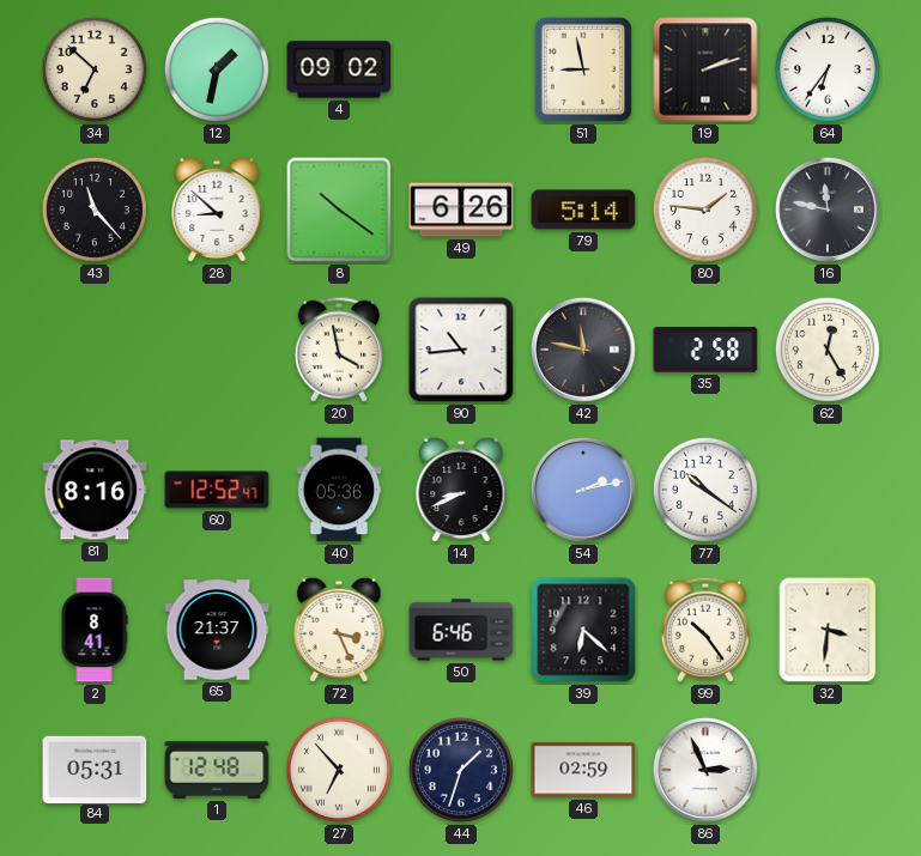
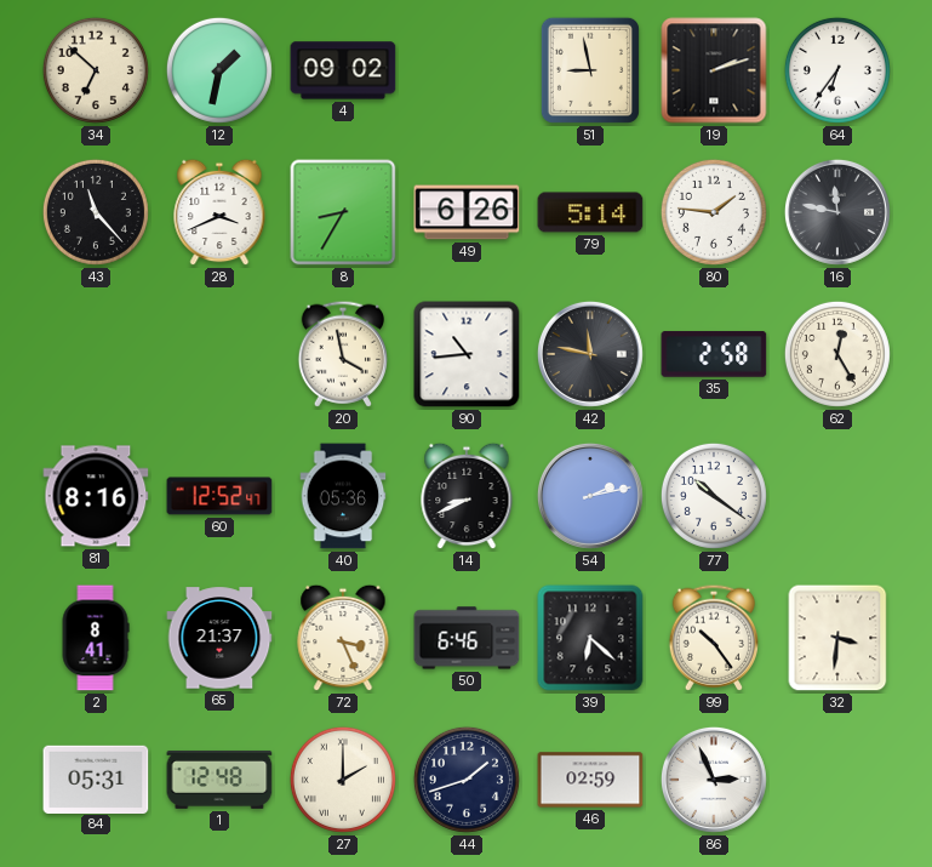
28: 8:52 -> 3:41
8: 10:21 -> 8:35
27: 6:53 -> 2:00
44: 1:33 -> 1:42
